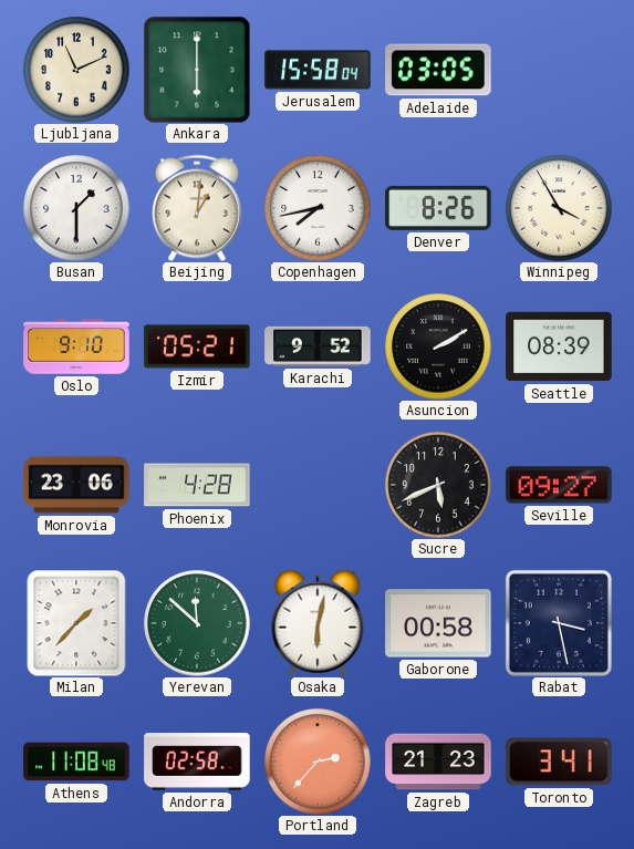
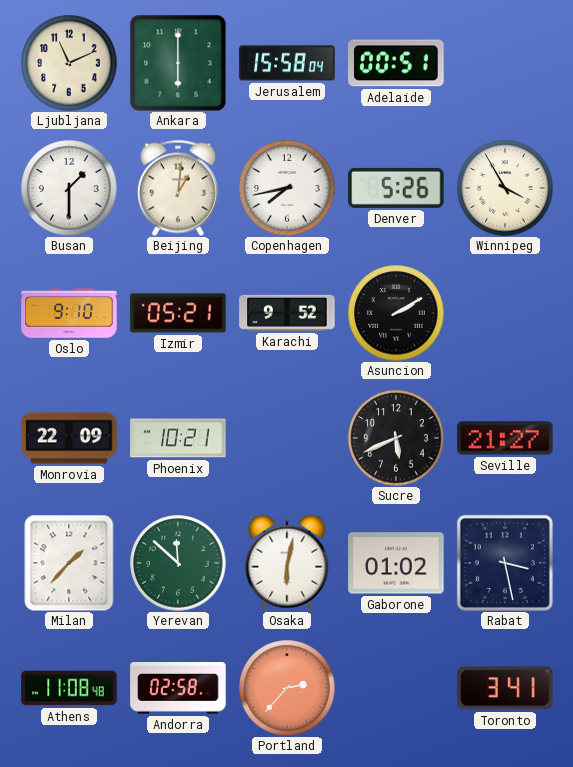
Adelaide: 03:05 -> 00:51
Denver: 8:26 -> 5:26
Seattle: 08:39 -> none
Monrovia: 23:06 -> 22:09
Phoenix: 4:28 -> 10:21
Seville: 09:27 -> 21:27
Gaborone: 00:58 -> 01:02
Zagreb: 21:23 -> none
